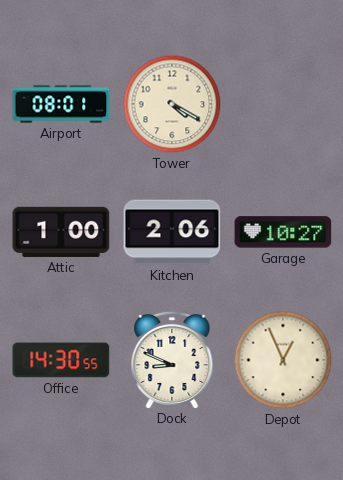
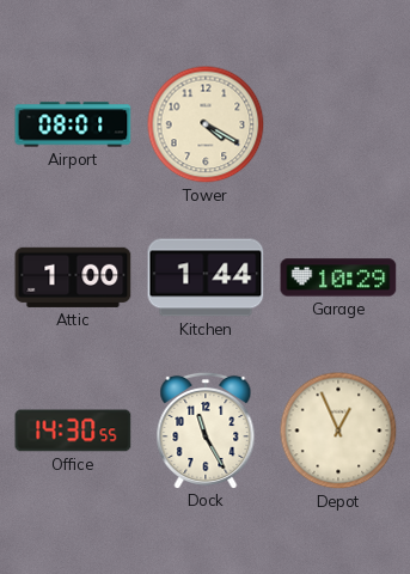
Kitchen: 2:06 -> 1:44
Garage: 10:27 -> 10:29
Dock: 8:49 -> 11:25
